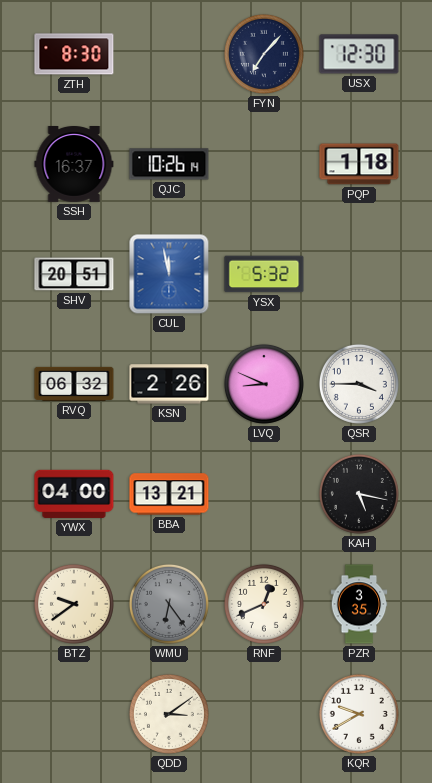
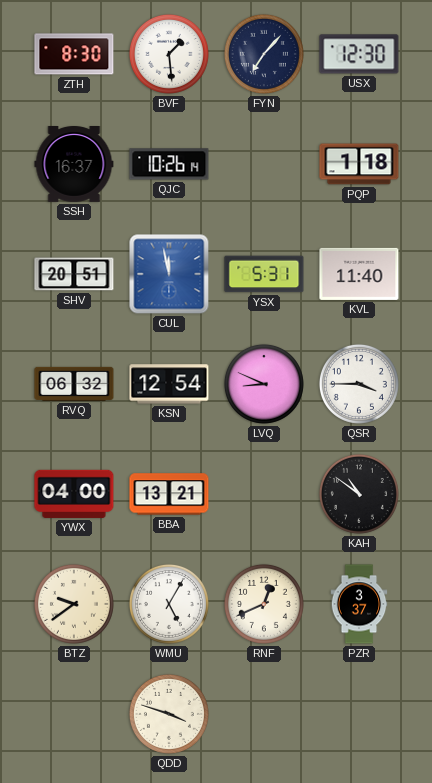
BVF: none -> 1:29
YSX: 5:32 -> 5:31
KVL: none -> 11:40
KSN: 2:26 -> 12:54
KAH: 5:17 -> 10:51
WMU: 6:24 -> 5:05
WMU dial: grey -> white
PZR: 3:35 -> 3:37
QDD: 3:09 -> 3:48
KQR: 9:40 -> none
